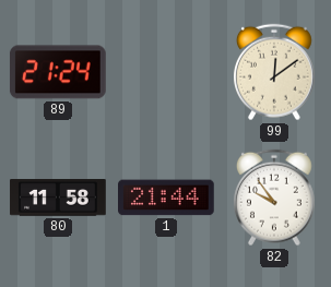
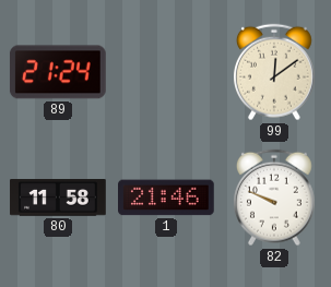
1: 21:44 -> 21:46
82: 9:54 -> 9:49
